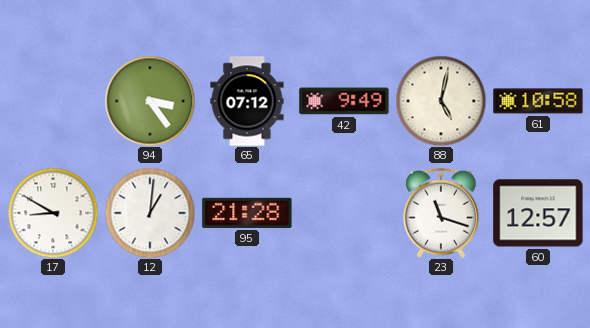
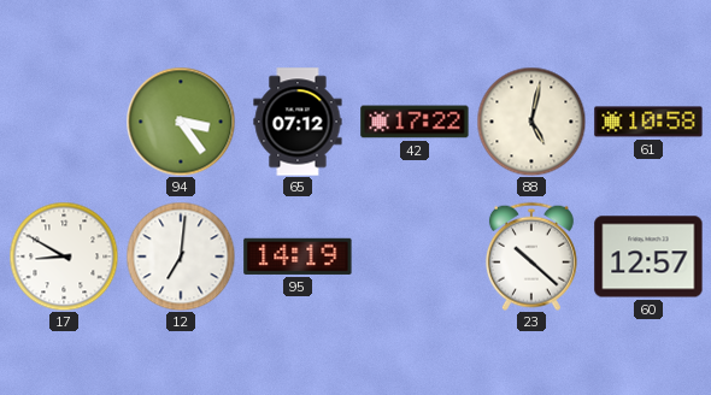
42: 9:49 -> 17:22
12: 1:01 -> 7:01
95: 21:28 -> 14:19
23: 11:18 -> 10:22
